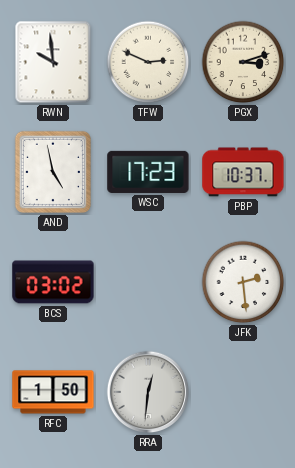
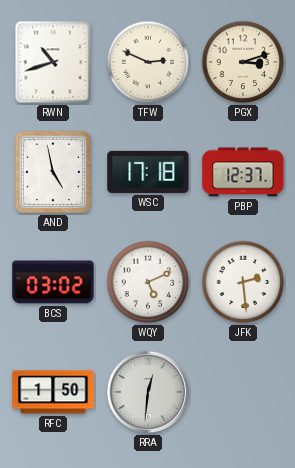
RWN: 9:59 -> 10:42
WSC: 17:23 -> 17:18
PBP: 10:37 -> 12:37
WQY: none -> 5:11
